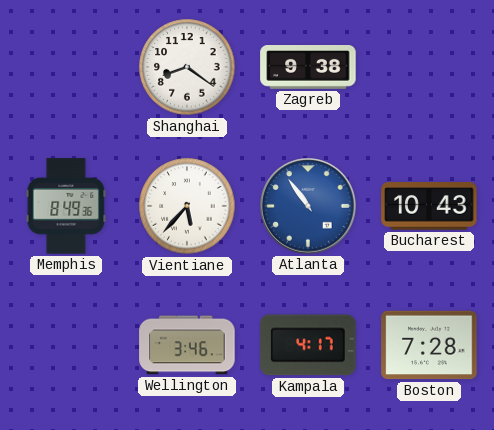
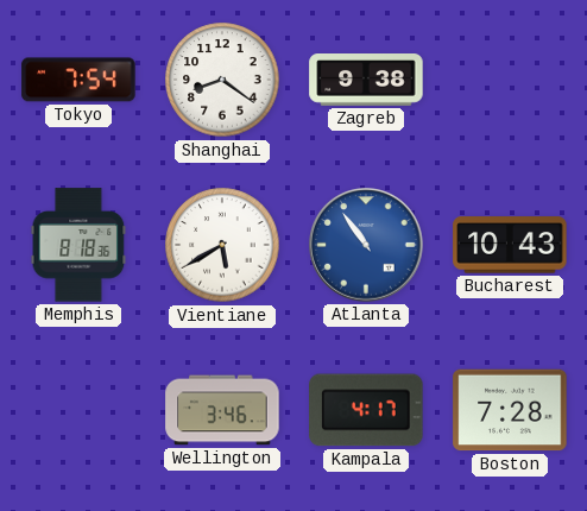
Tokyo: none -> 7:54
Memphis: 8:49 -> 8:18
Vientiane: 5:37 -> 5:40
